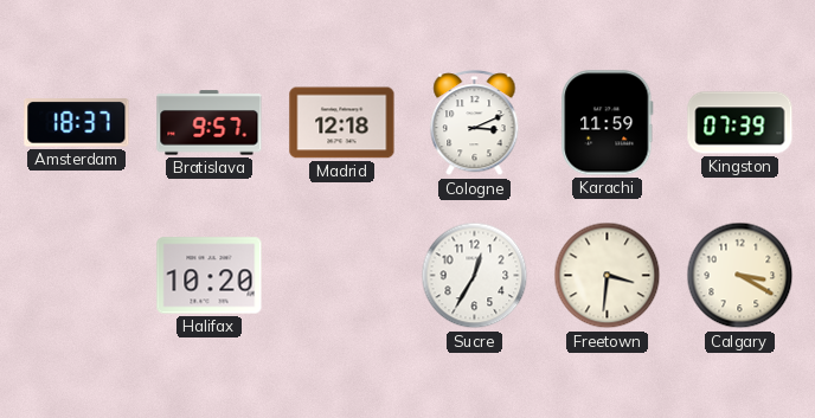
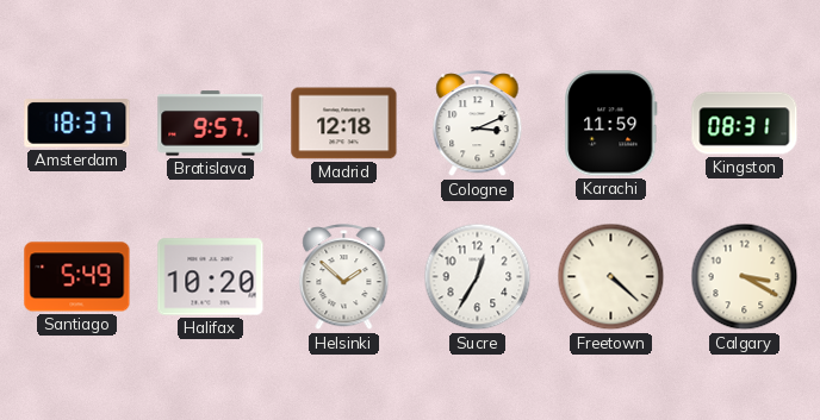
Kingston: 07:39 -> 08:31
Santiago: none -> 5:49
Helsinki: none -> 1:52
Freetown: 3:31 -> 4:22
